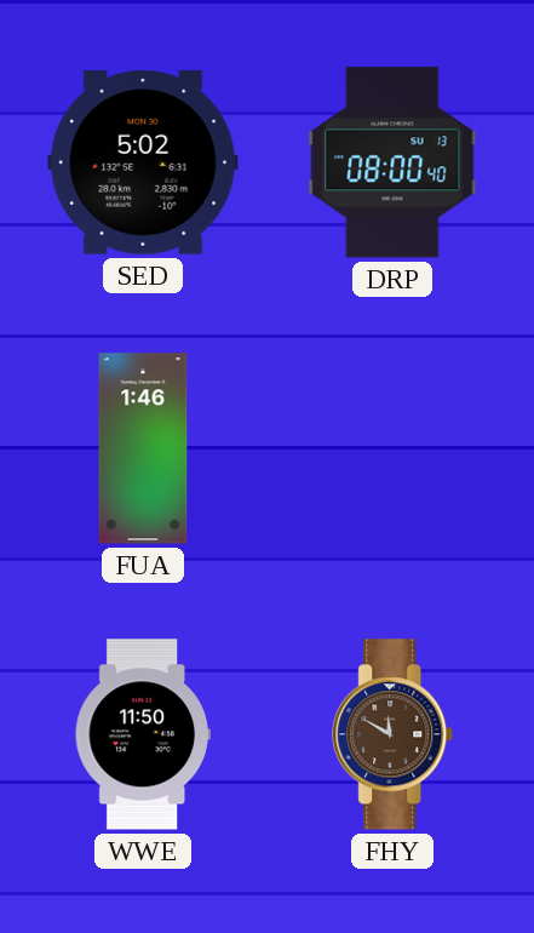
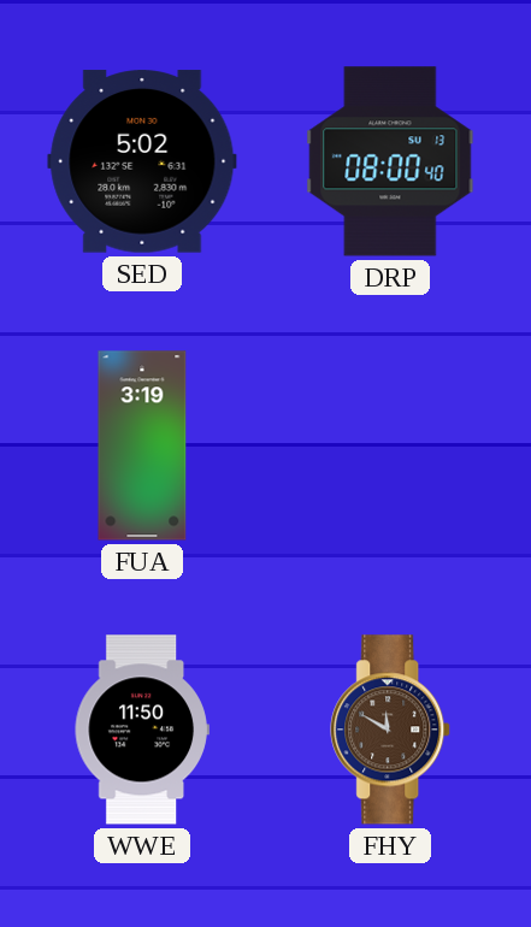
FUA: 1:46 -> 3:19
